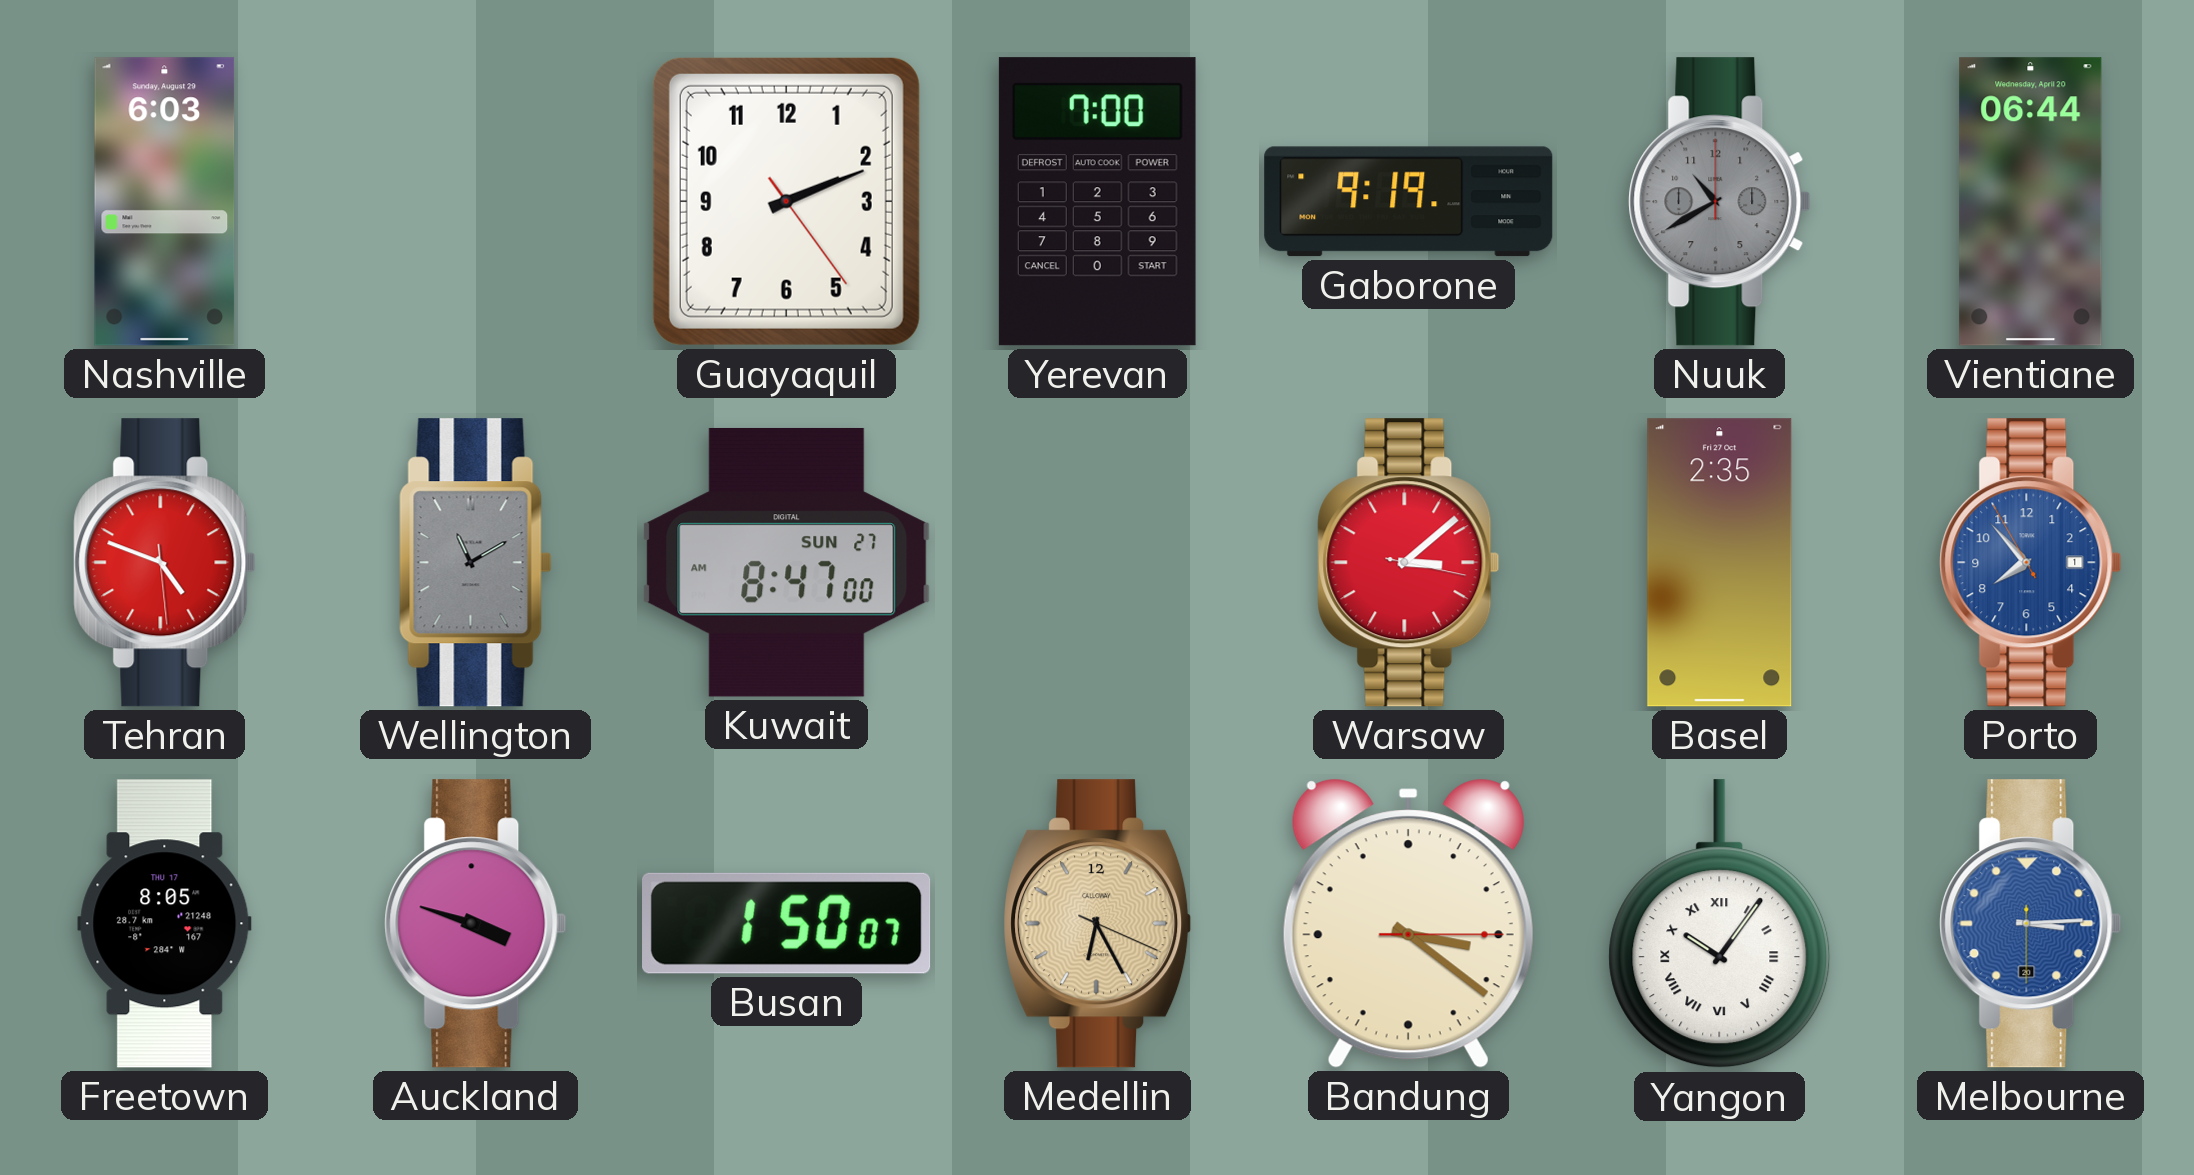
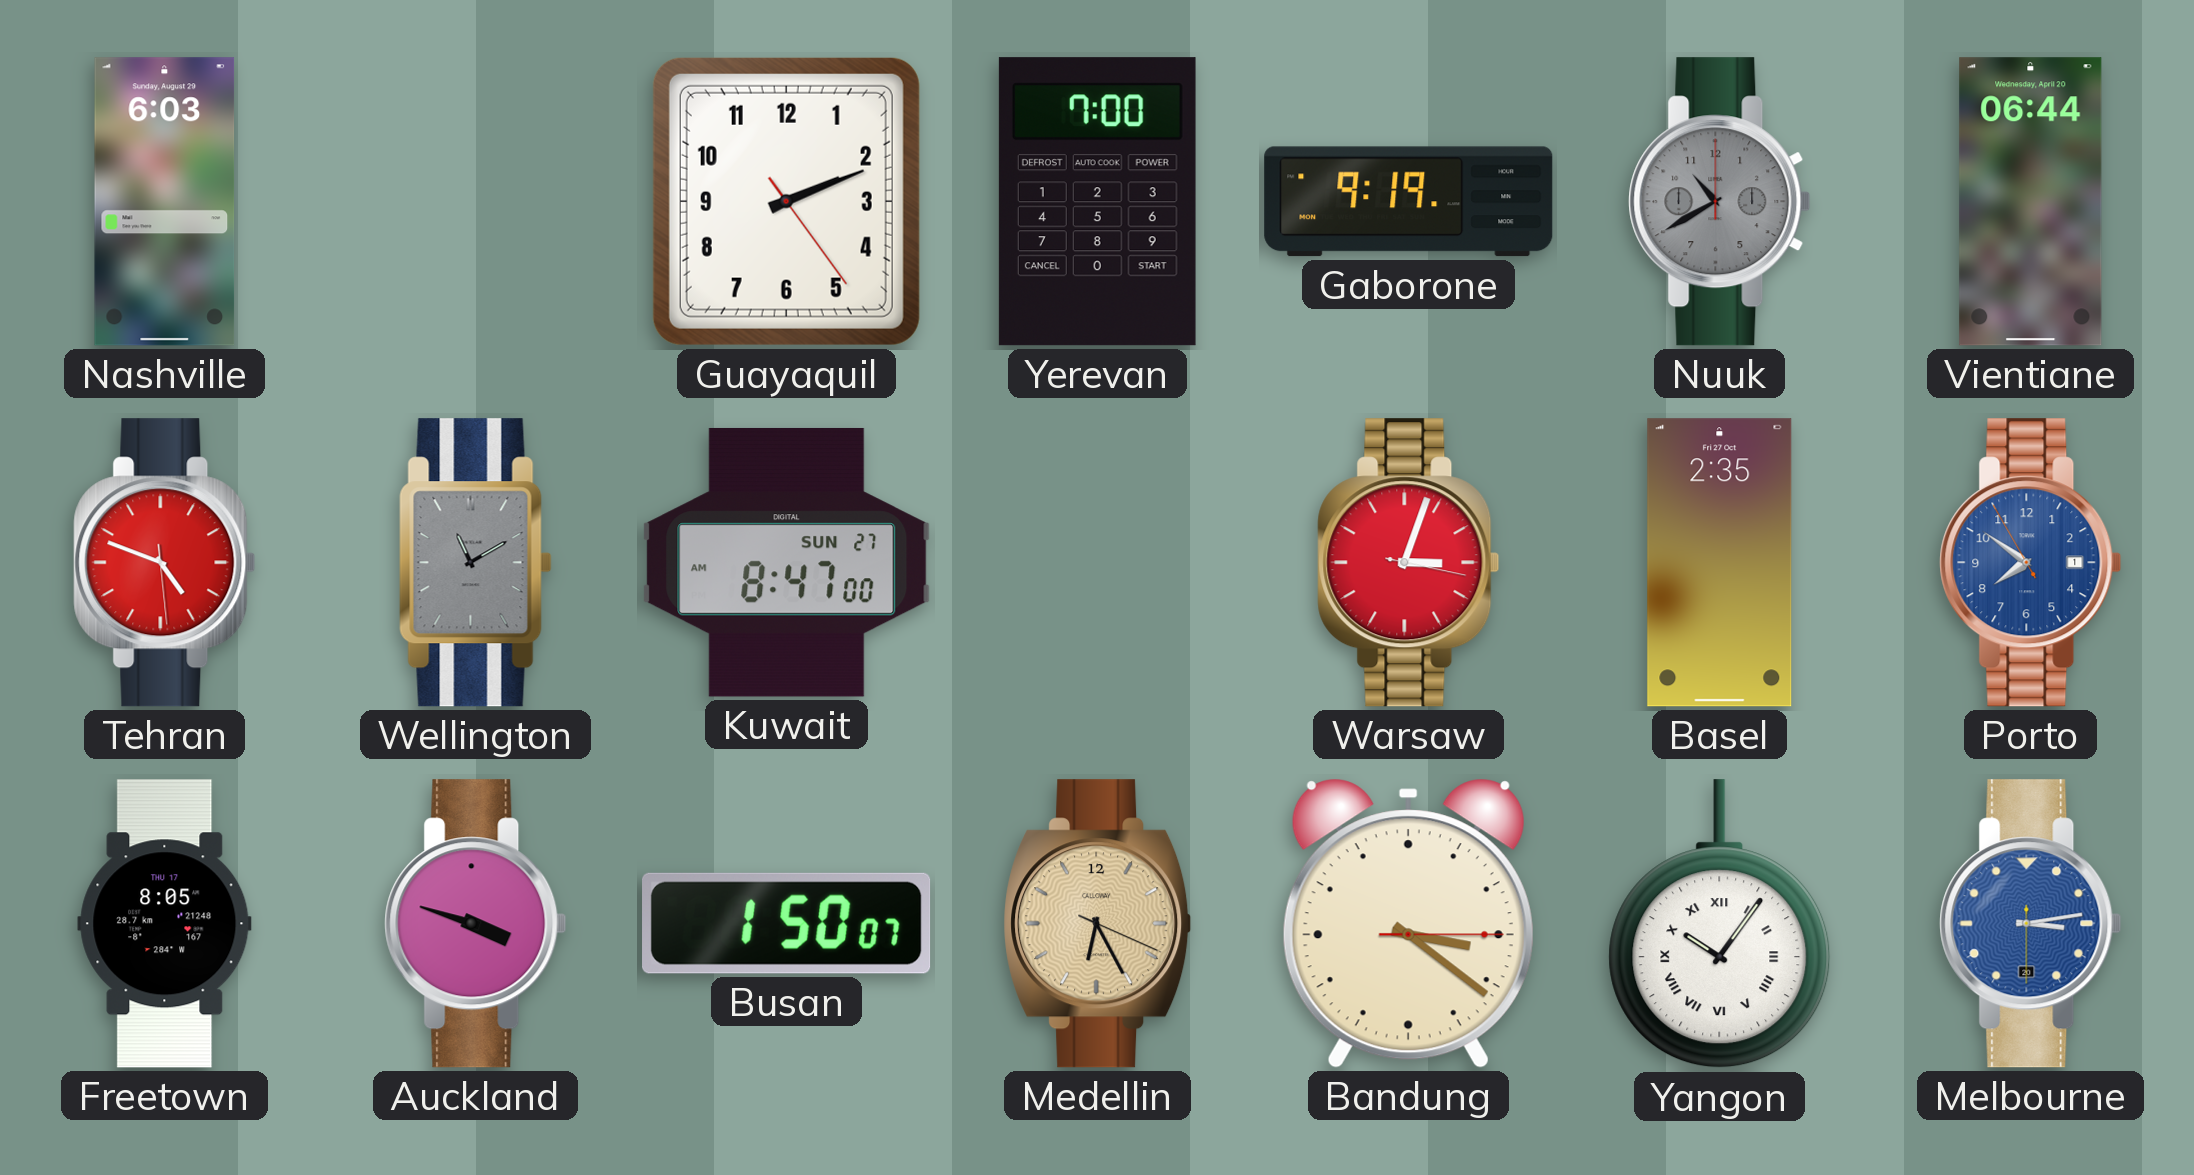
Warsaw: 3:08 -> 3:03
Porto: 7:52 -> 7:50
Melbourne: 3:14 -> 3:13
